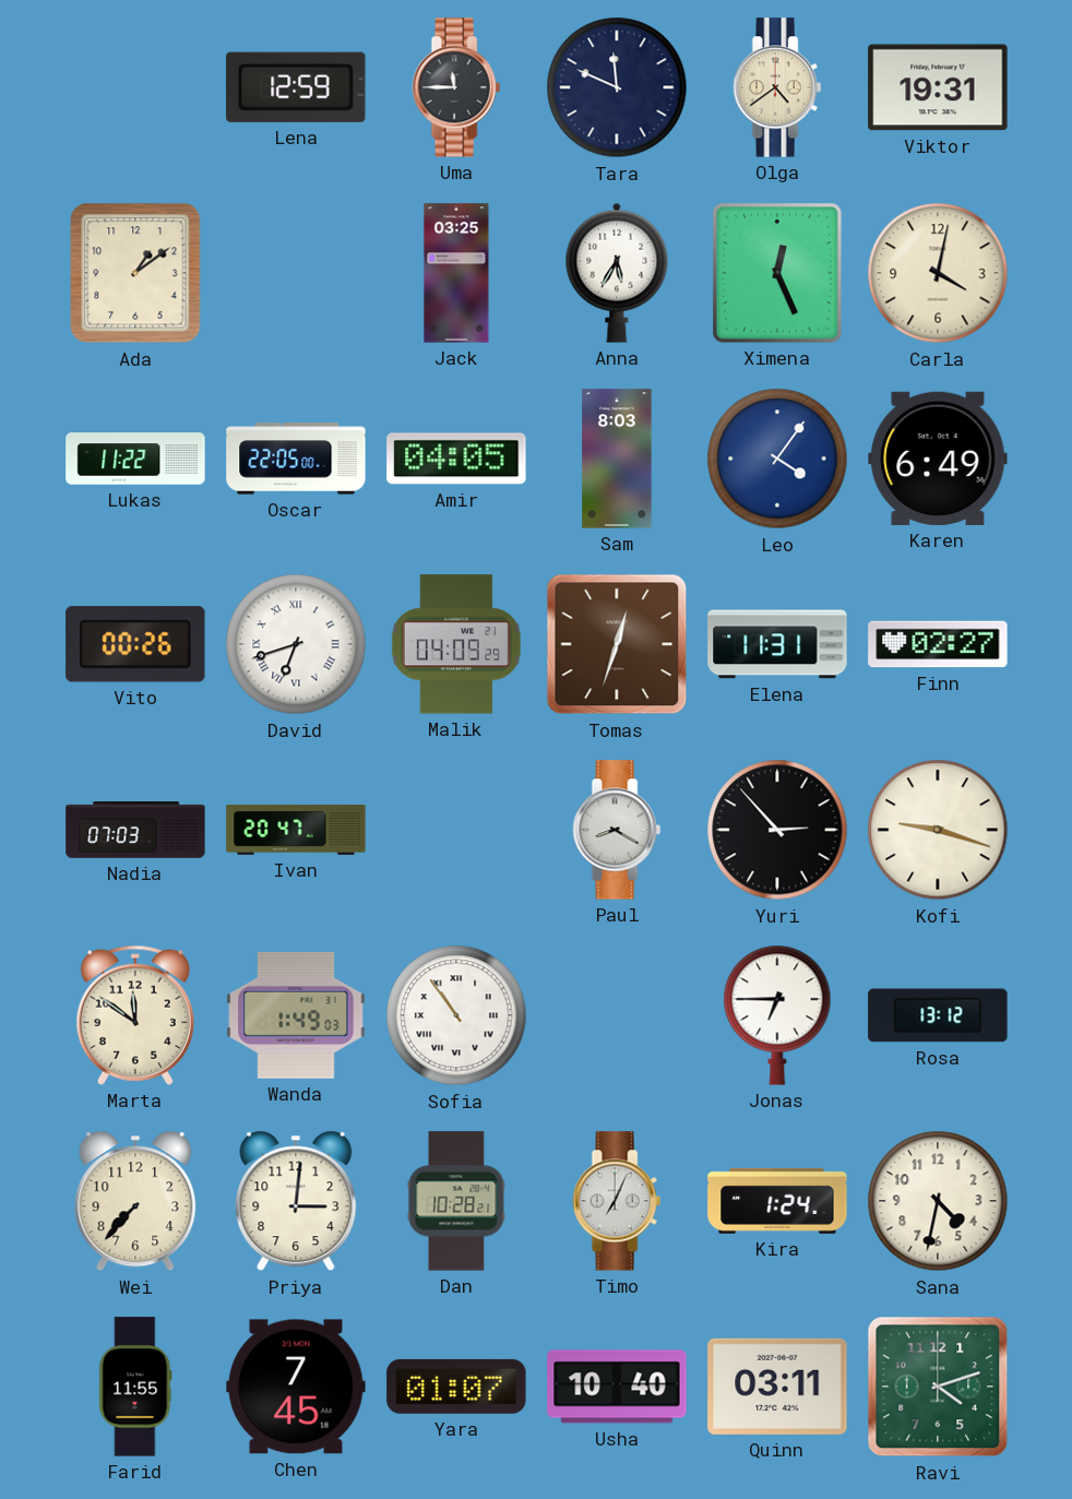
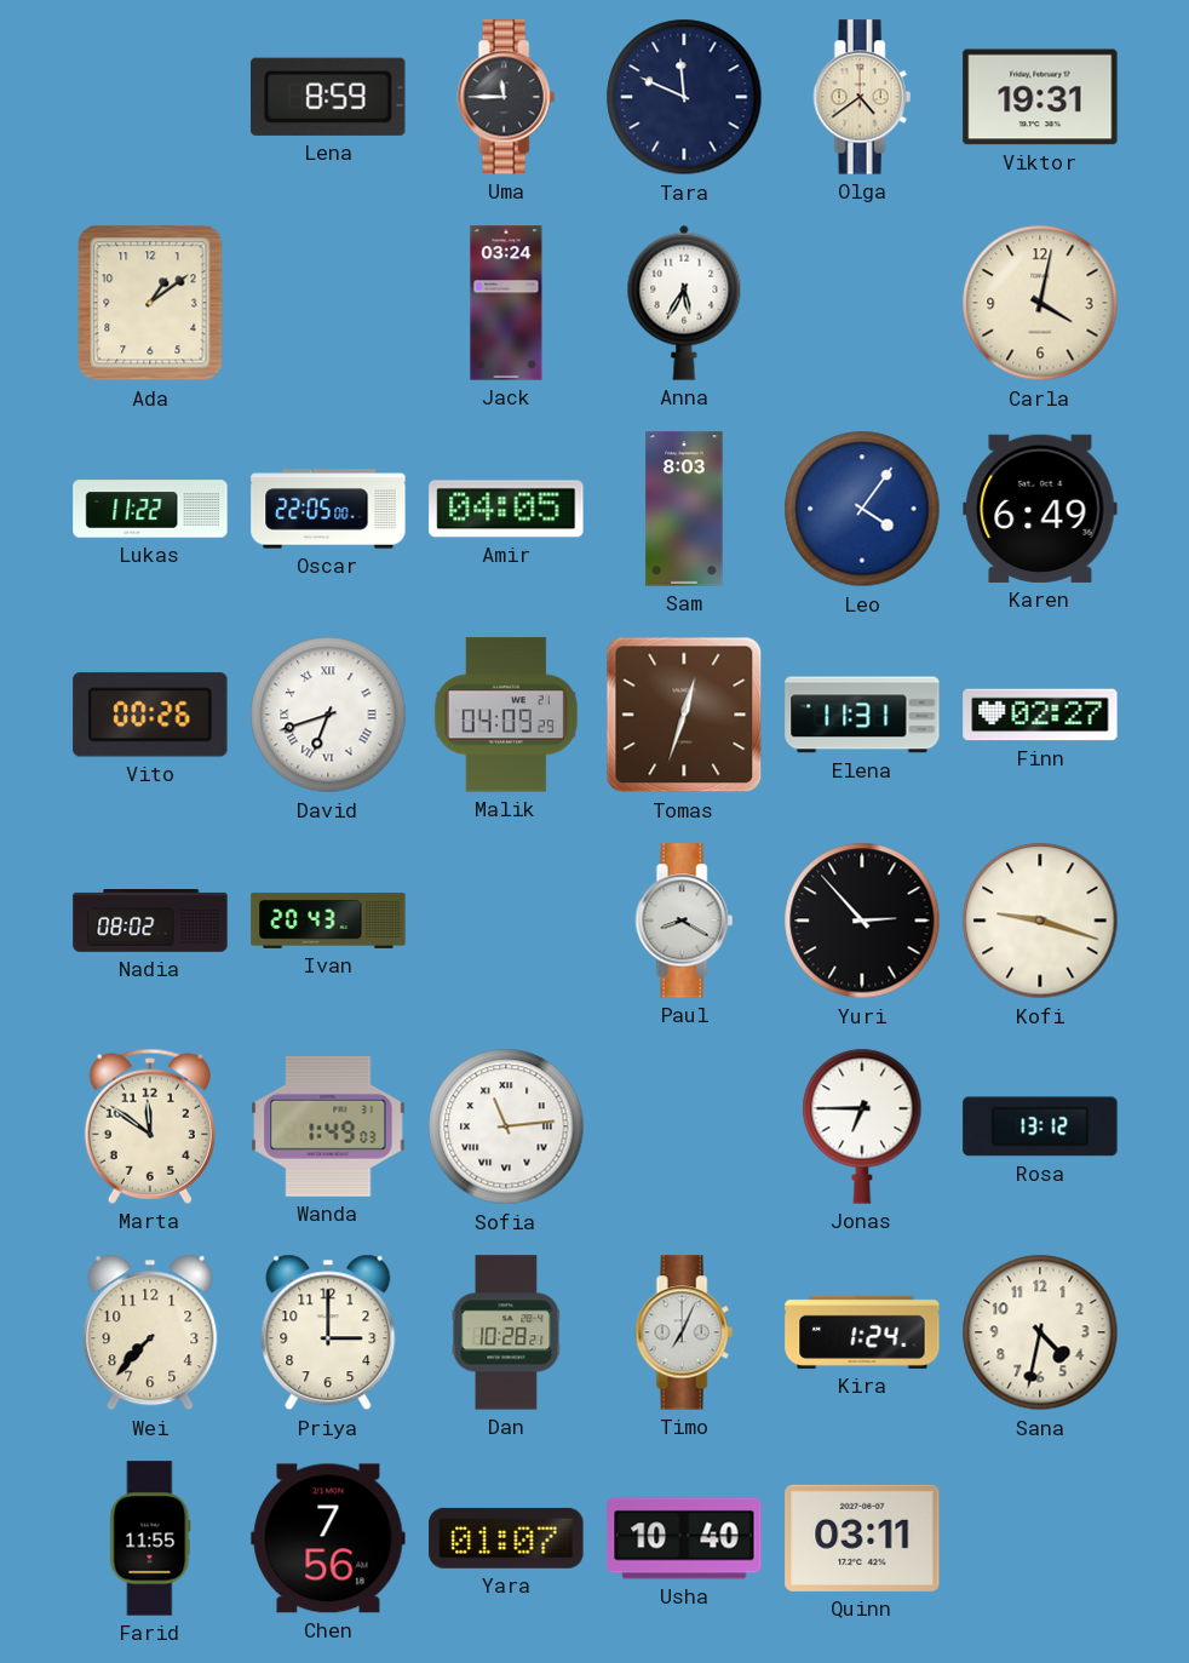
Lena: 12:59 -> 8:59
Jack: 03:25 -> 03:24
Ximena: 12:26 -> none
Nadia: 07:03 -> 08:02
Ivan: 20:47 -> 20:43
Sofia: 10:54 -> 11:14
Priya: 3:01 -> 3:00
Chen: 7:45 -> 7:56
Ravi: 4:12 -> none
